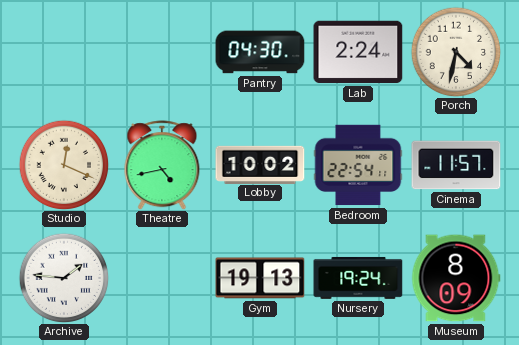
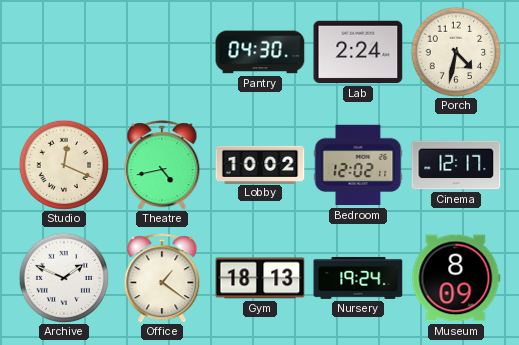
Bedroom: 22:54 -> 12:02
Cinema: 11:57 -> 12:17
Archive: 1:46 -> 1:49
Office: none -> 1:21
Gym: 19:13 -> 18:13
